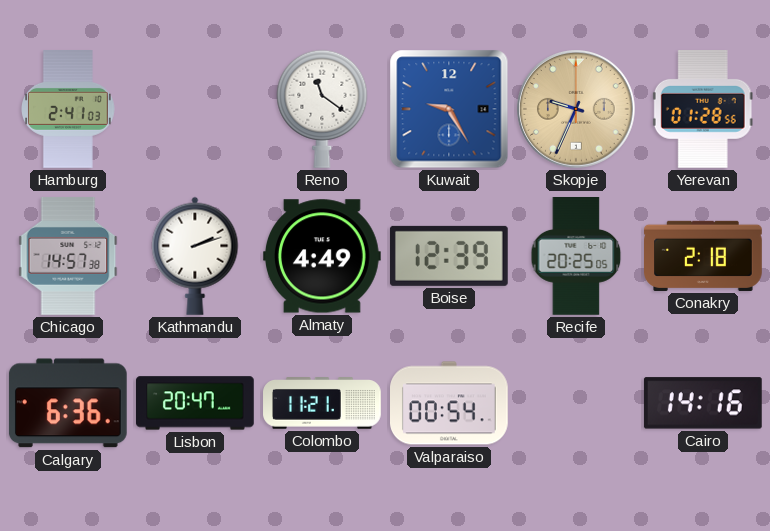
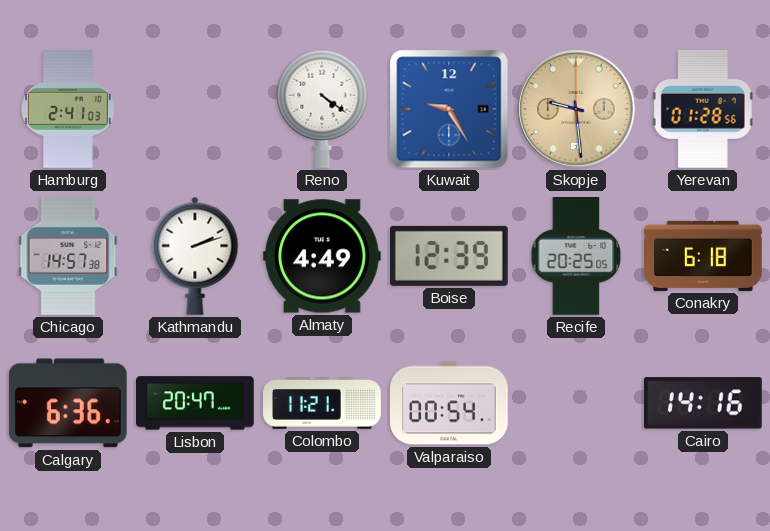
Reno: 11:21 -> 4:21
Skopje: 9:34 -> 9:29
Conakry: 2:18 -> 6:18
